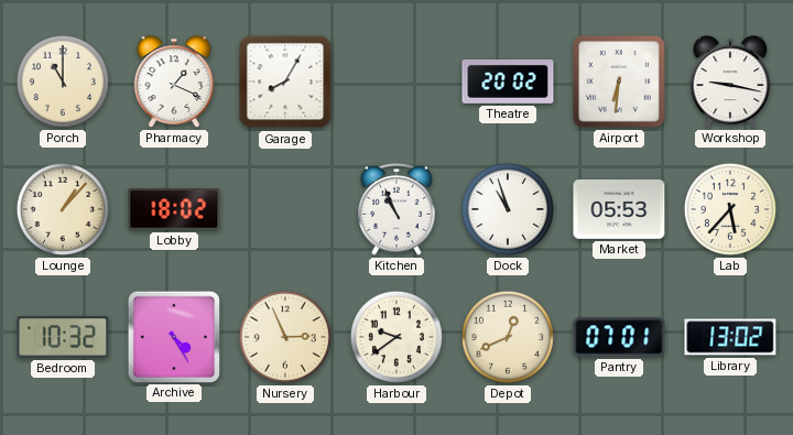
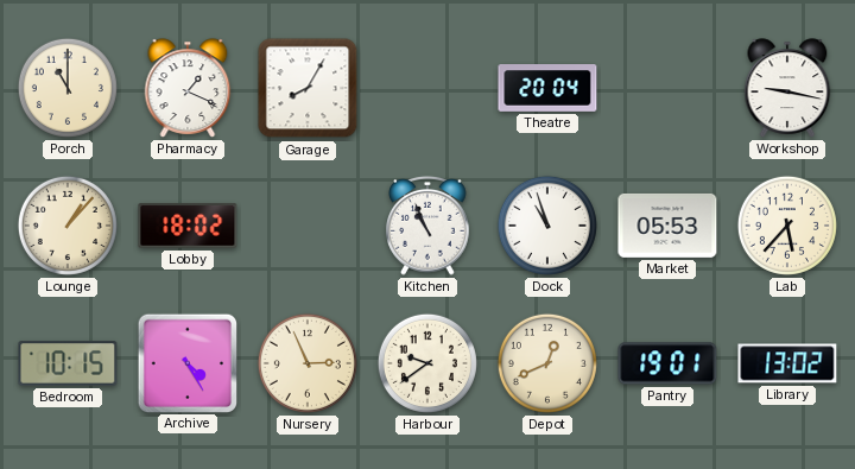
Theatre: 20:02 -> 20:04
Airport: 6:31 -> none
Bedroom: 10:32 -> 10:15
Pantry: 07:01 -> 19:01
